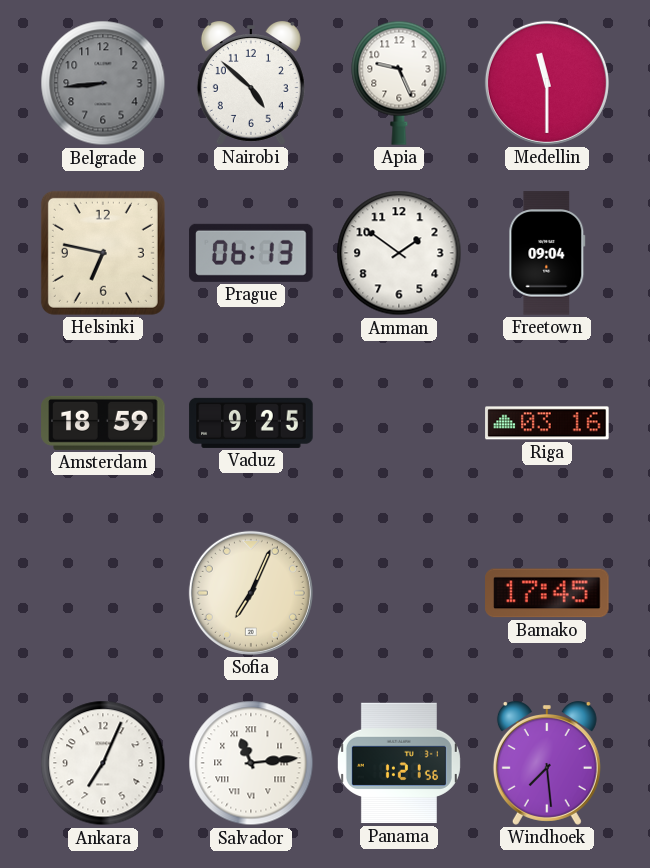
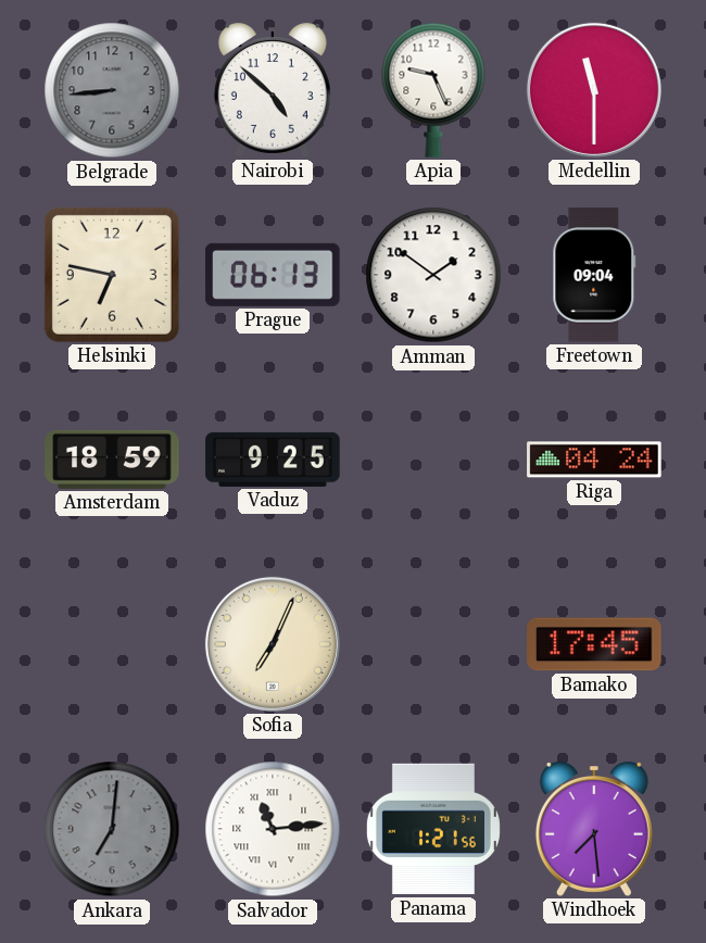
Riga: 03:16 -> 04:24
Ankara: 7:04 -> 7:01
Ankara dial: white -> grey
